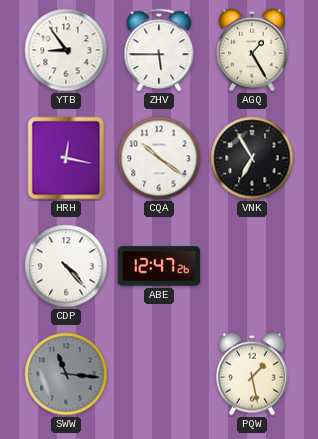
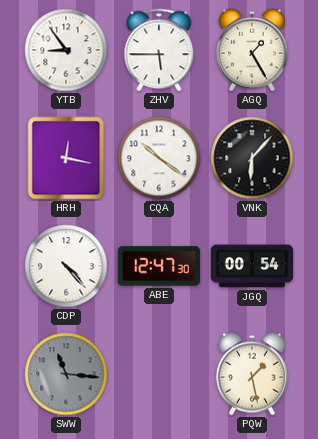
VNK: 6:55 -> 6:07
ABE: 12:47:26 -> 12:47:30
JGQ: none -> 00:54
